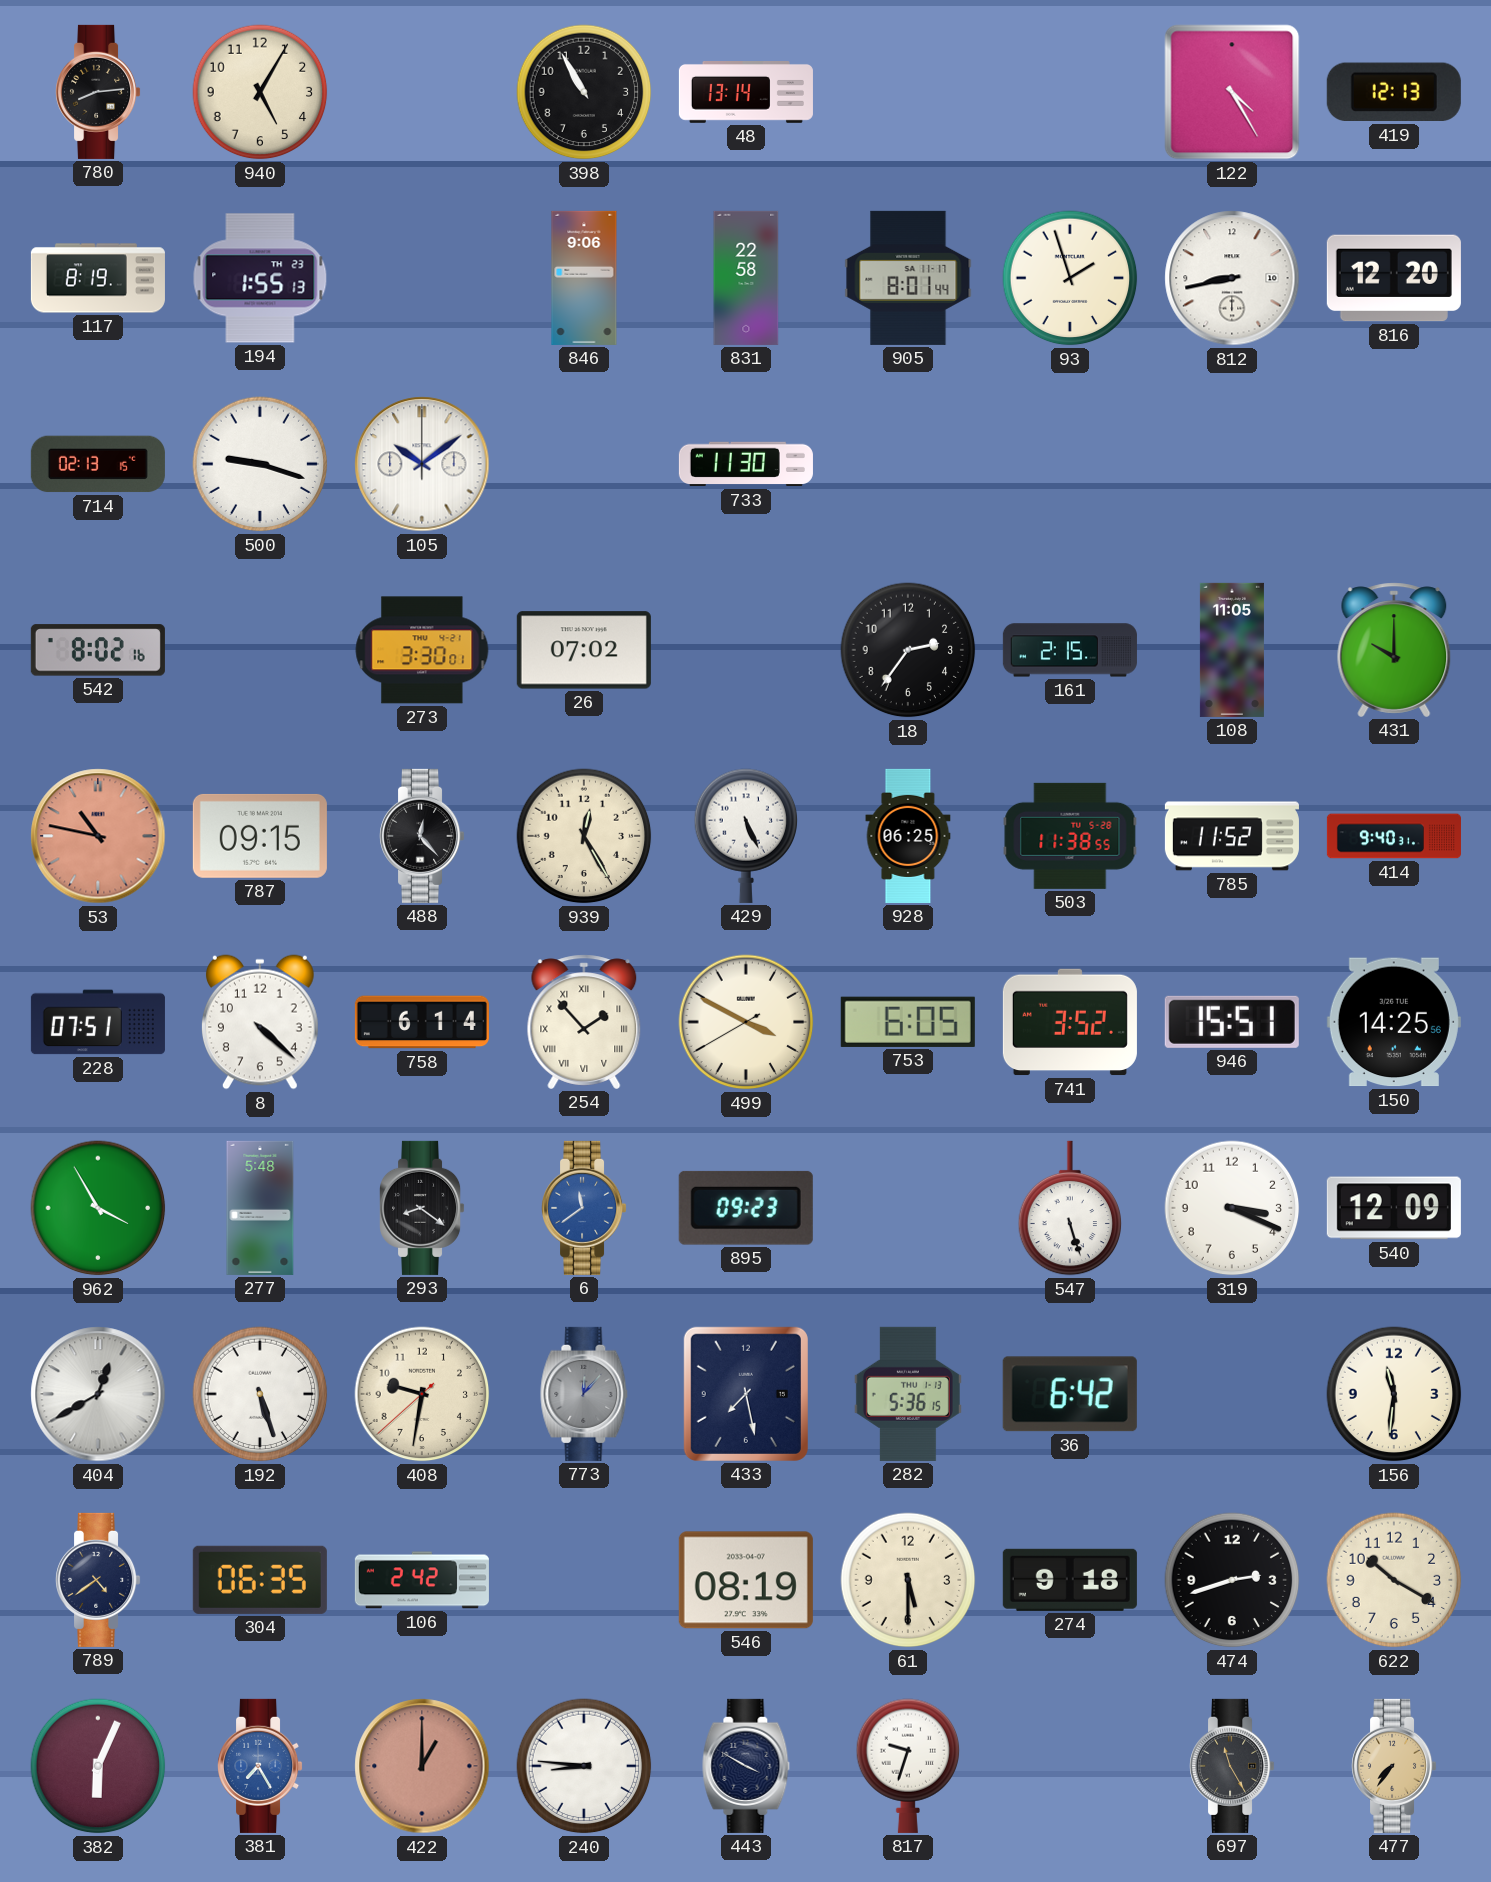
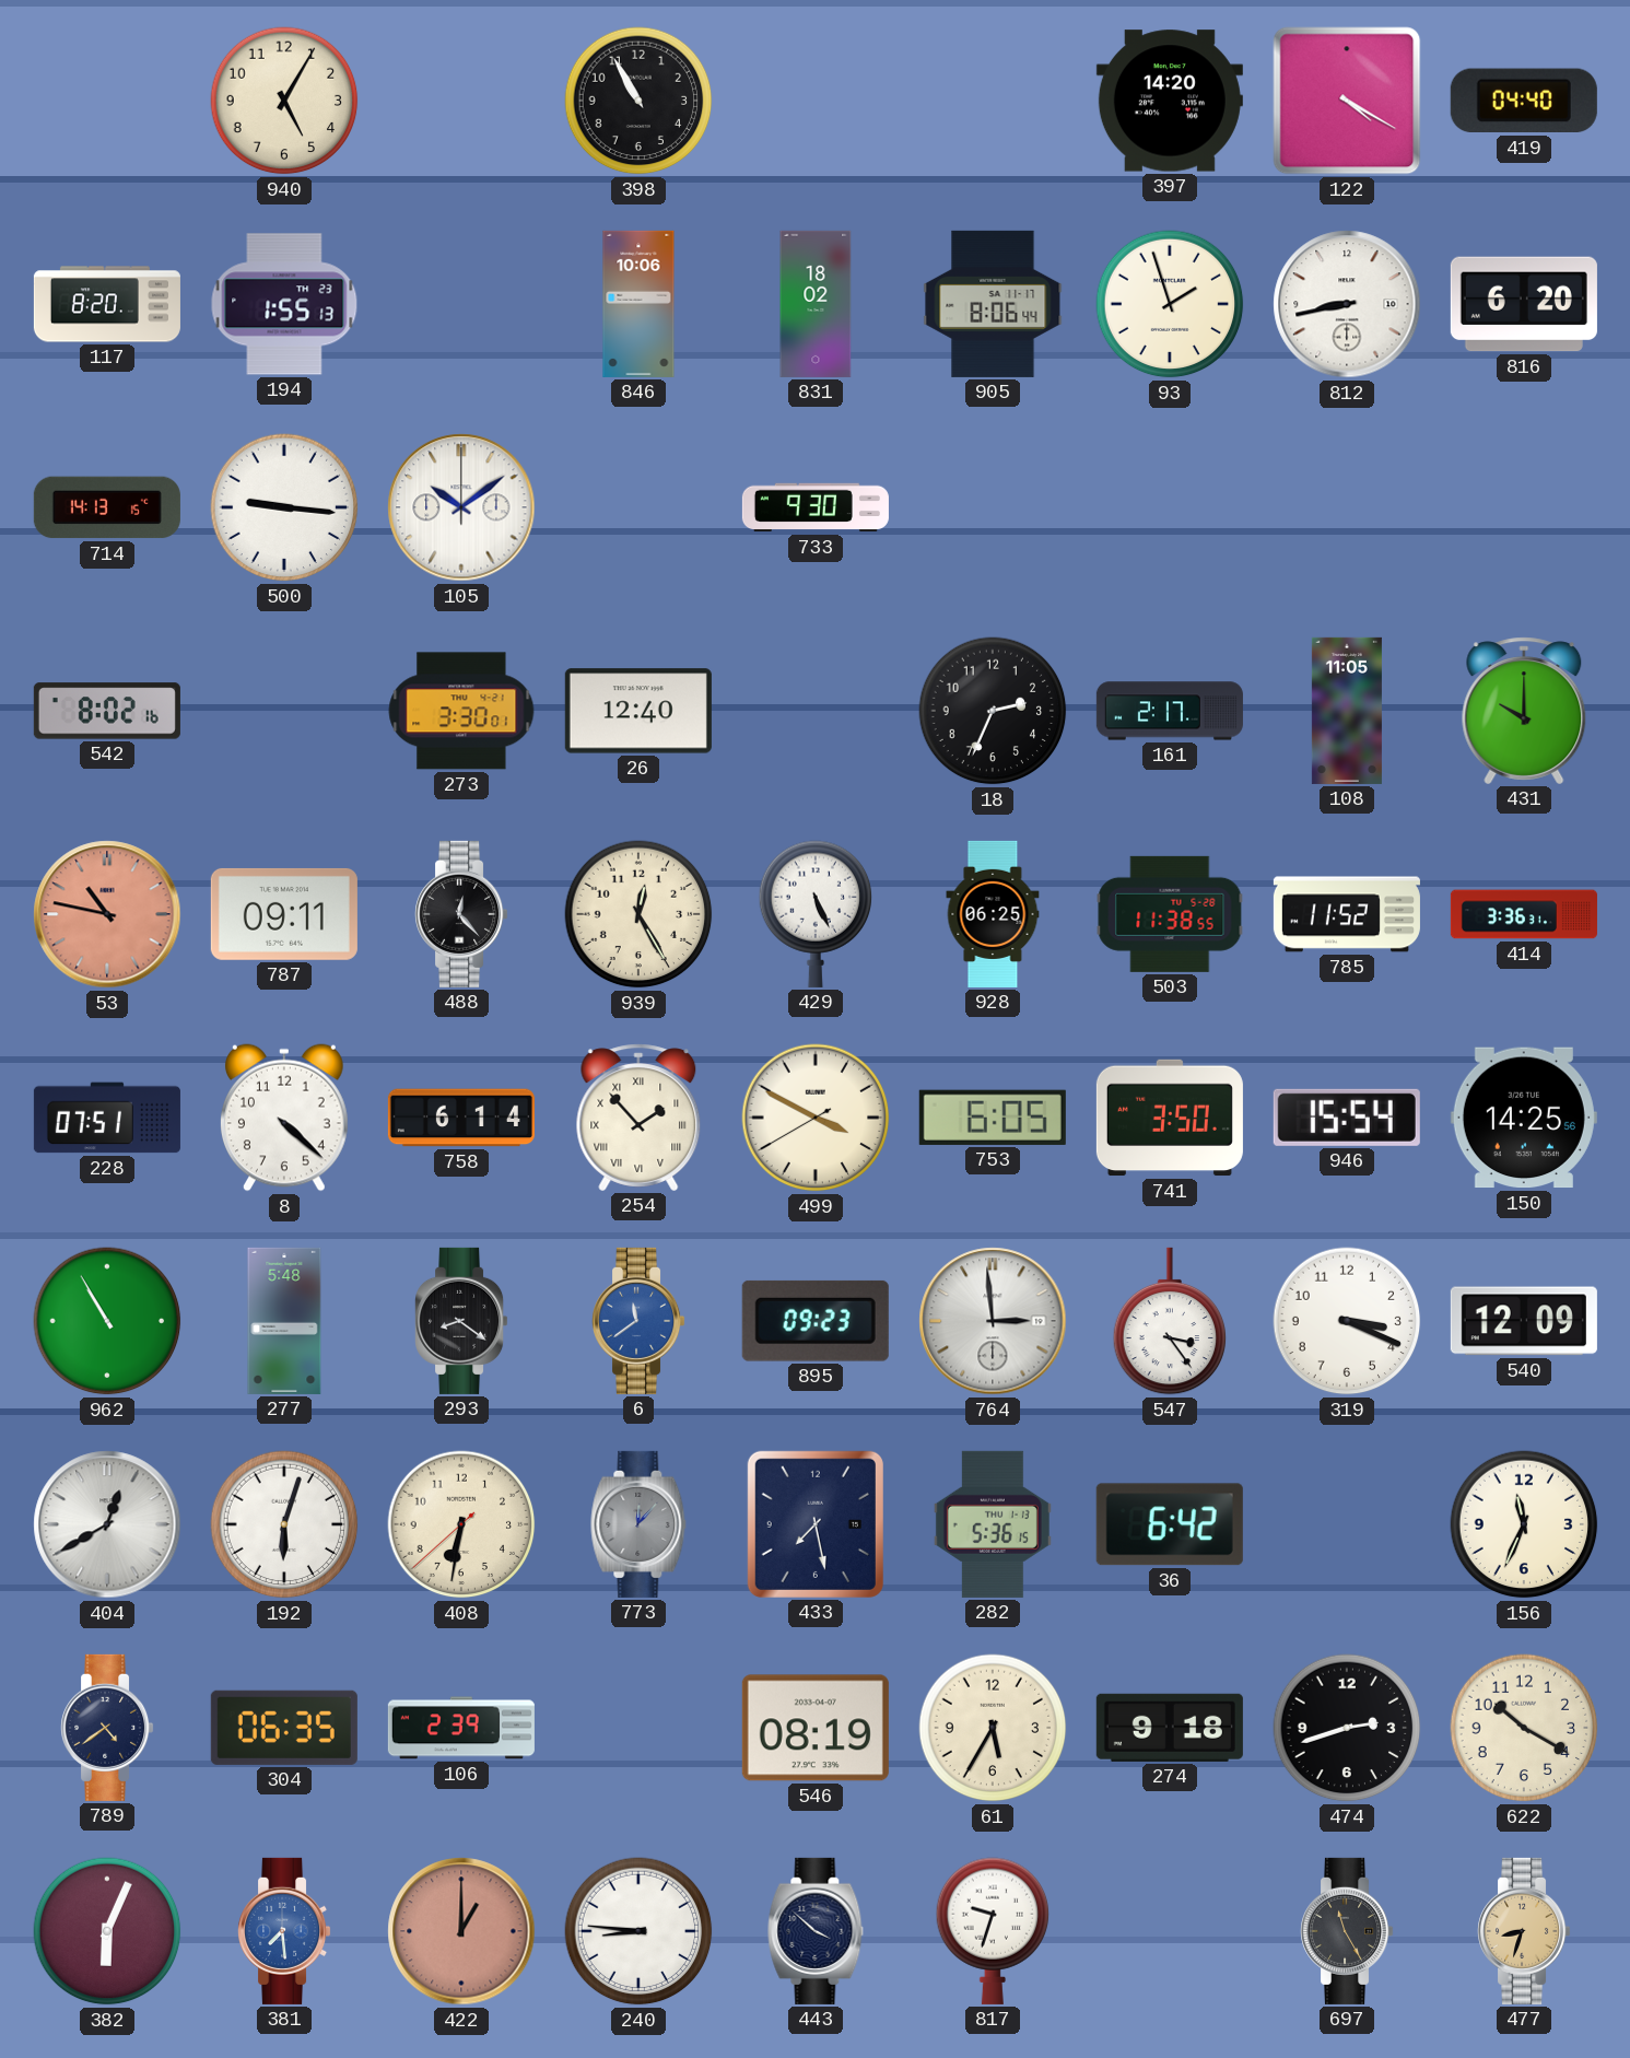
780: 8:14 -> none
48: 13:14 -> none
397: none -> 14:20
122: 4:25 -> 4:20
419: 12:13 -> 04:40
117: 8:19 -> 8:20
846: 9:06 -> 10:06
831: 22:58 -> 18:02
905: 8:01 -> 8:06
816: 12:20 -> 6:20
714: 02:13 -> 14:13
500: 9:18 -> 9:16
733: 11:30 -> 9:30
26: 07:02 -> 12:40
18: 2:36 -> 2:34
161: 2:15 -> 2:17
787: 09:15 -> 09:11
414: 9:40 -> 3:36
741: 3:52 -> 3:50
946: 15:51 -> 15:54
962: 3:55 -> 10:55
764: none -> 2:59
547: 5:27 -> 3:24
192: 5:27 -> 6:03
408: 9:31 -> 6:31
156: 11:31 -> 11:34
106: 2:42 -> 2:39
61: 5:30 -> 5:35
381: 7:25 -> 7:29
443: 3:50 -> 3:52
477: 7:36 -> 8:33
